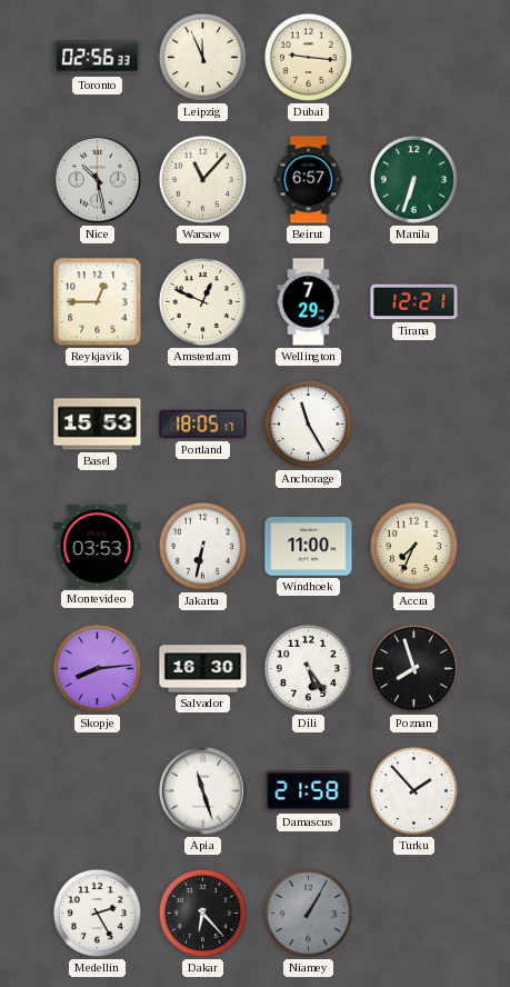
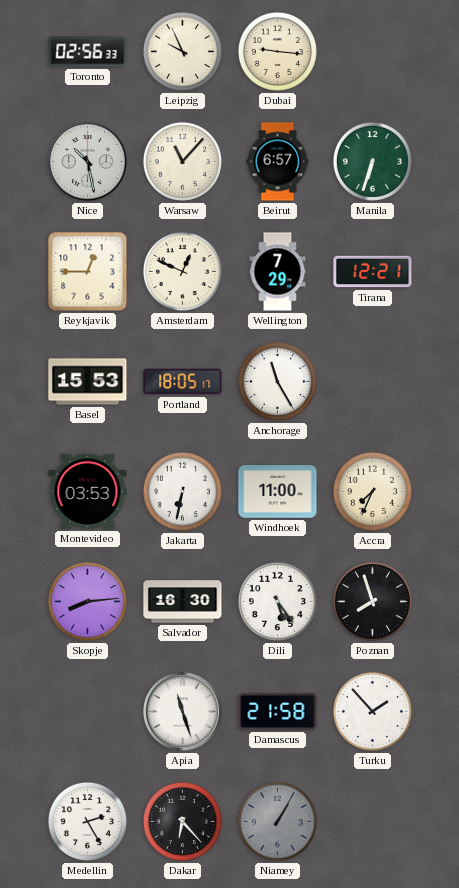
Leipzig: 11:56 -> 9:56
